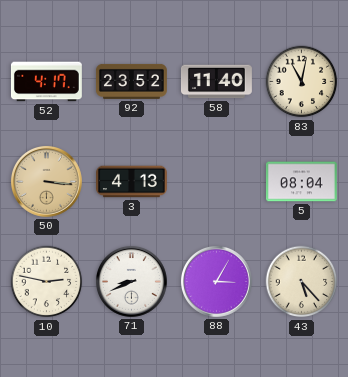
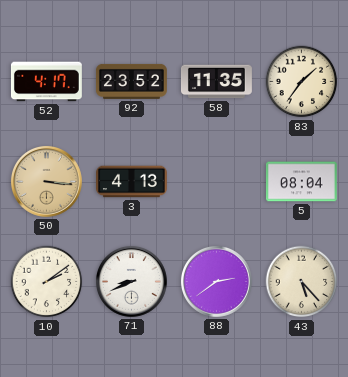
58: 11:40 -> 11:35
83: 11:02 -> 1:36
10: 2:47 -> 2:09
88: 3:05 -> 2:39
